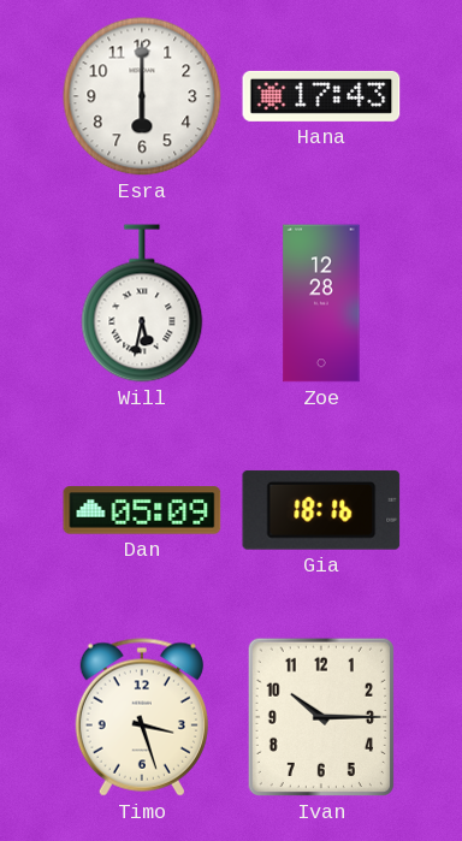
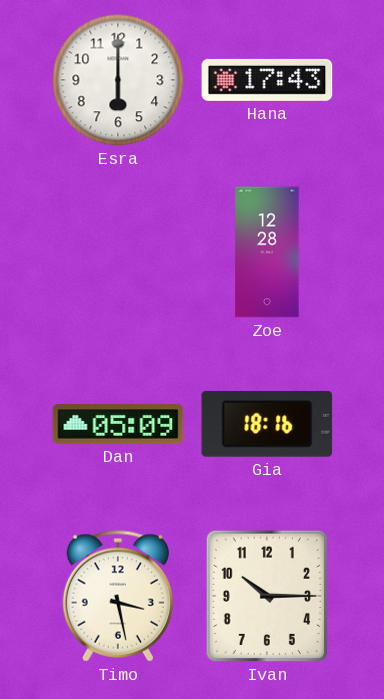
Will: 5:32 -> none
Timo: 3:27 -> 3:28
